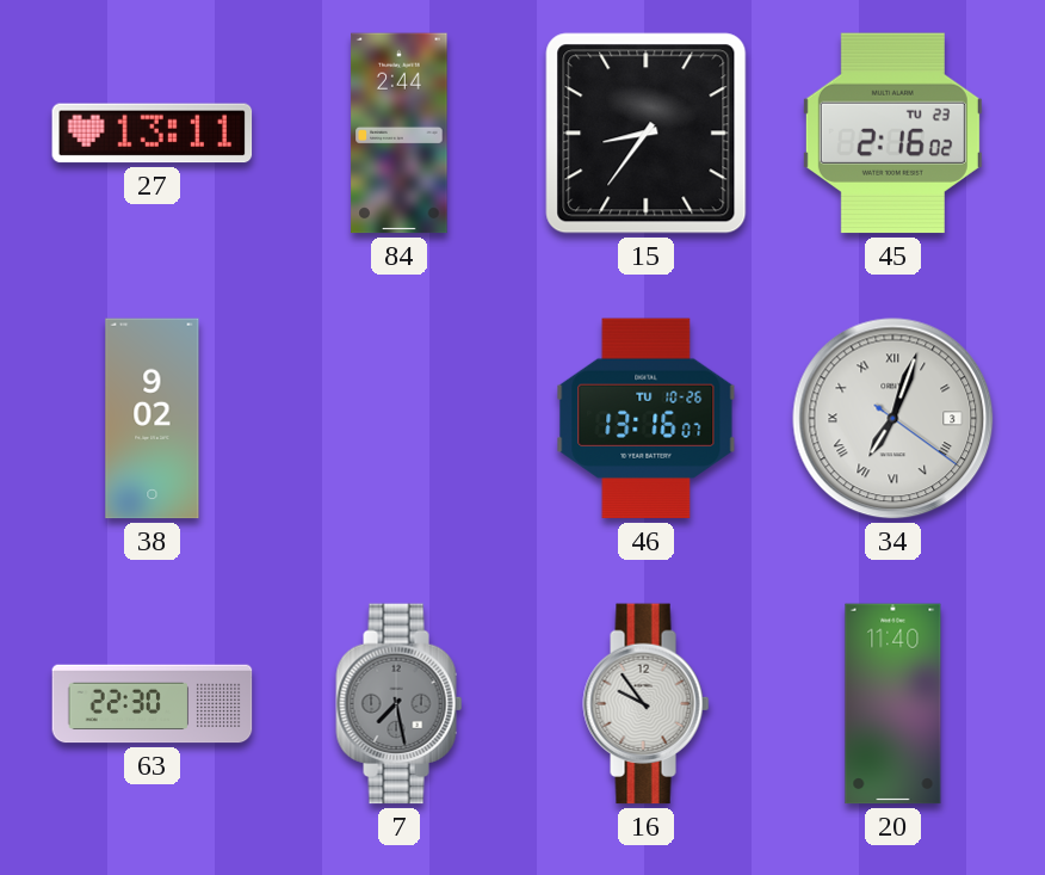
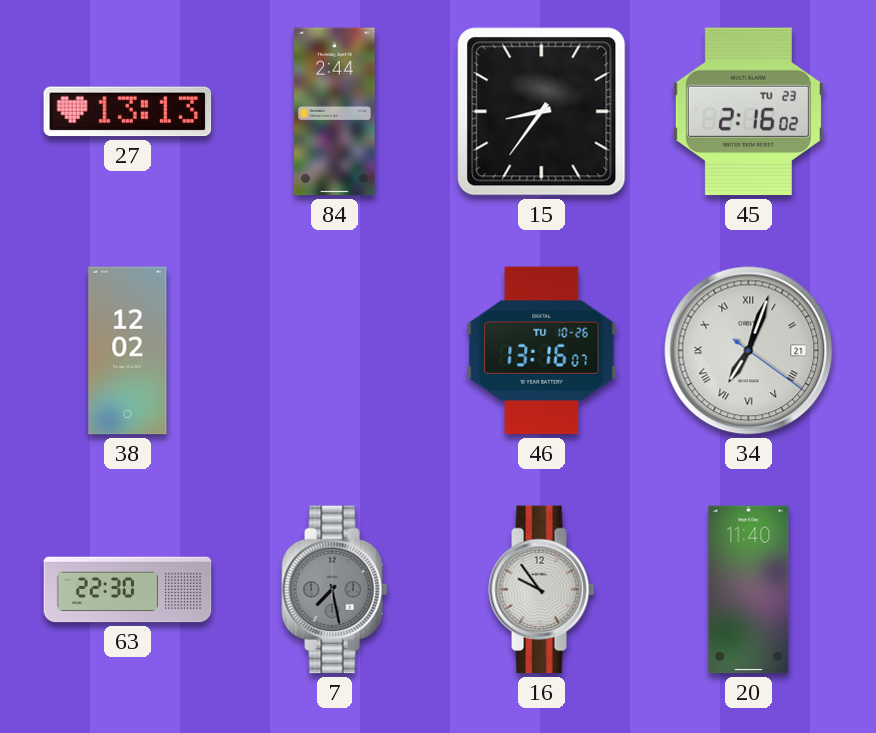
27: 13:11 -> 13:13
38: 9:02 -> 12:02
34 date: 3 -> 21
